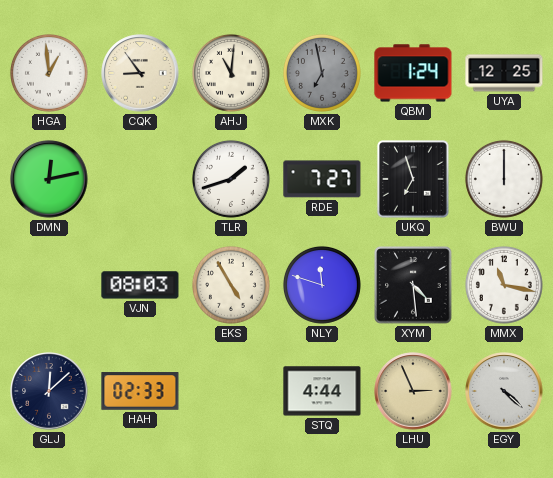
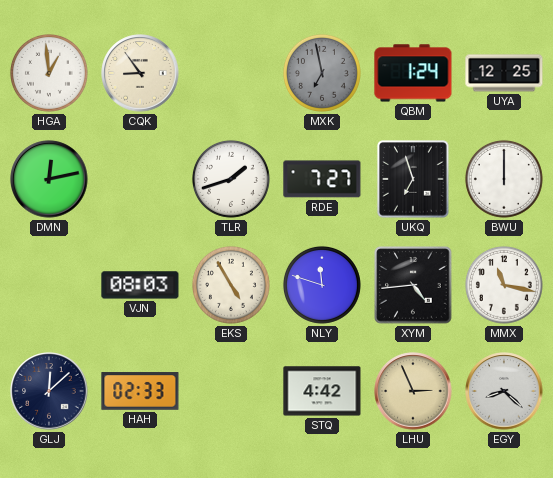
AHJ: 11:01 -> none
XYM: 4:29 -> 4:44
STQ: 4:44 -> 4:42
EGY: 4:22 -> 8:22
